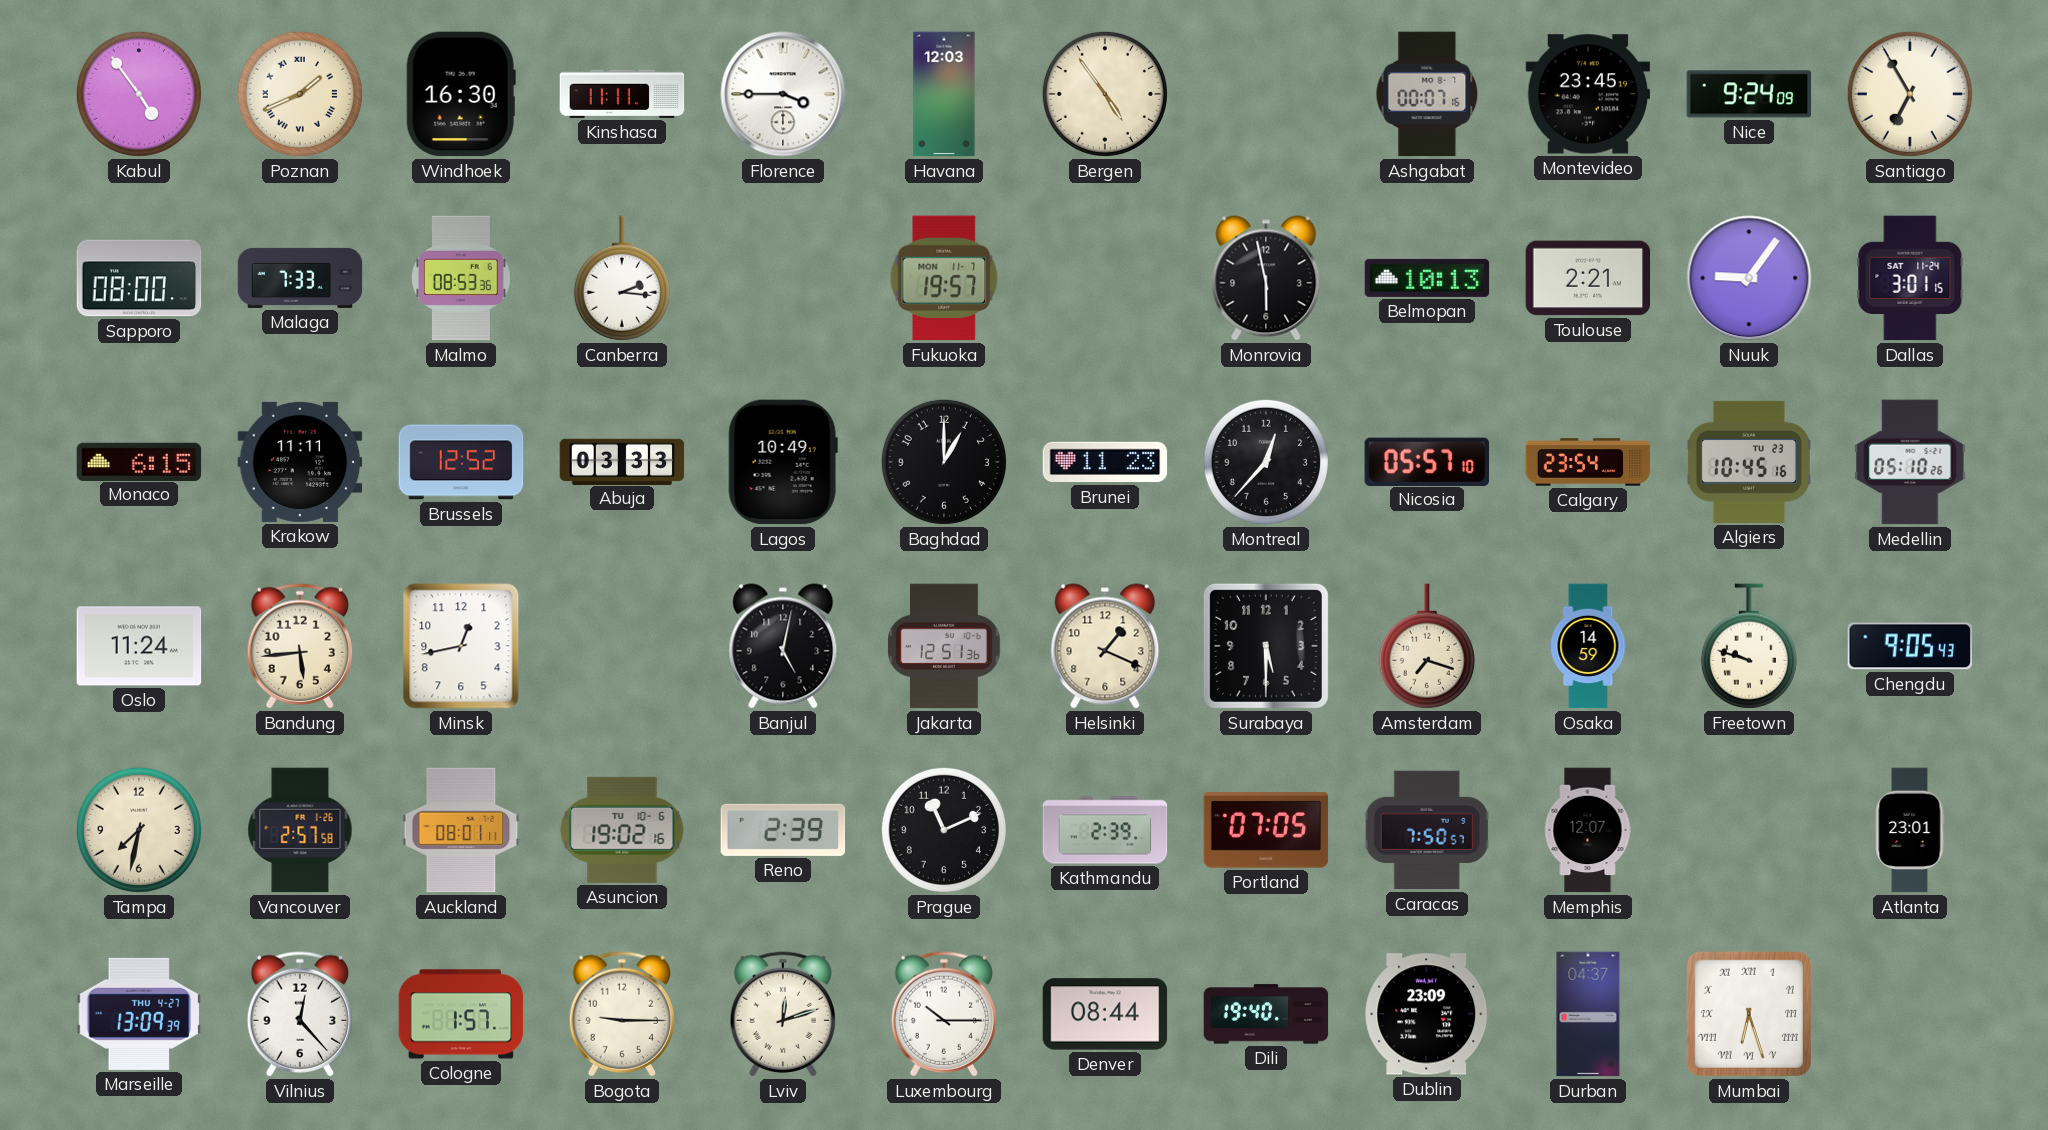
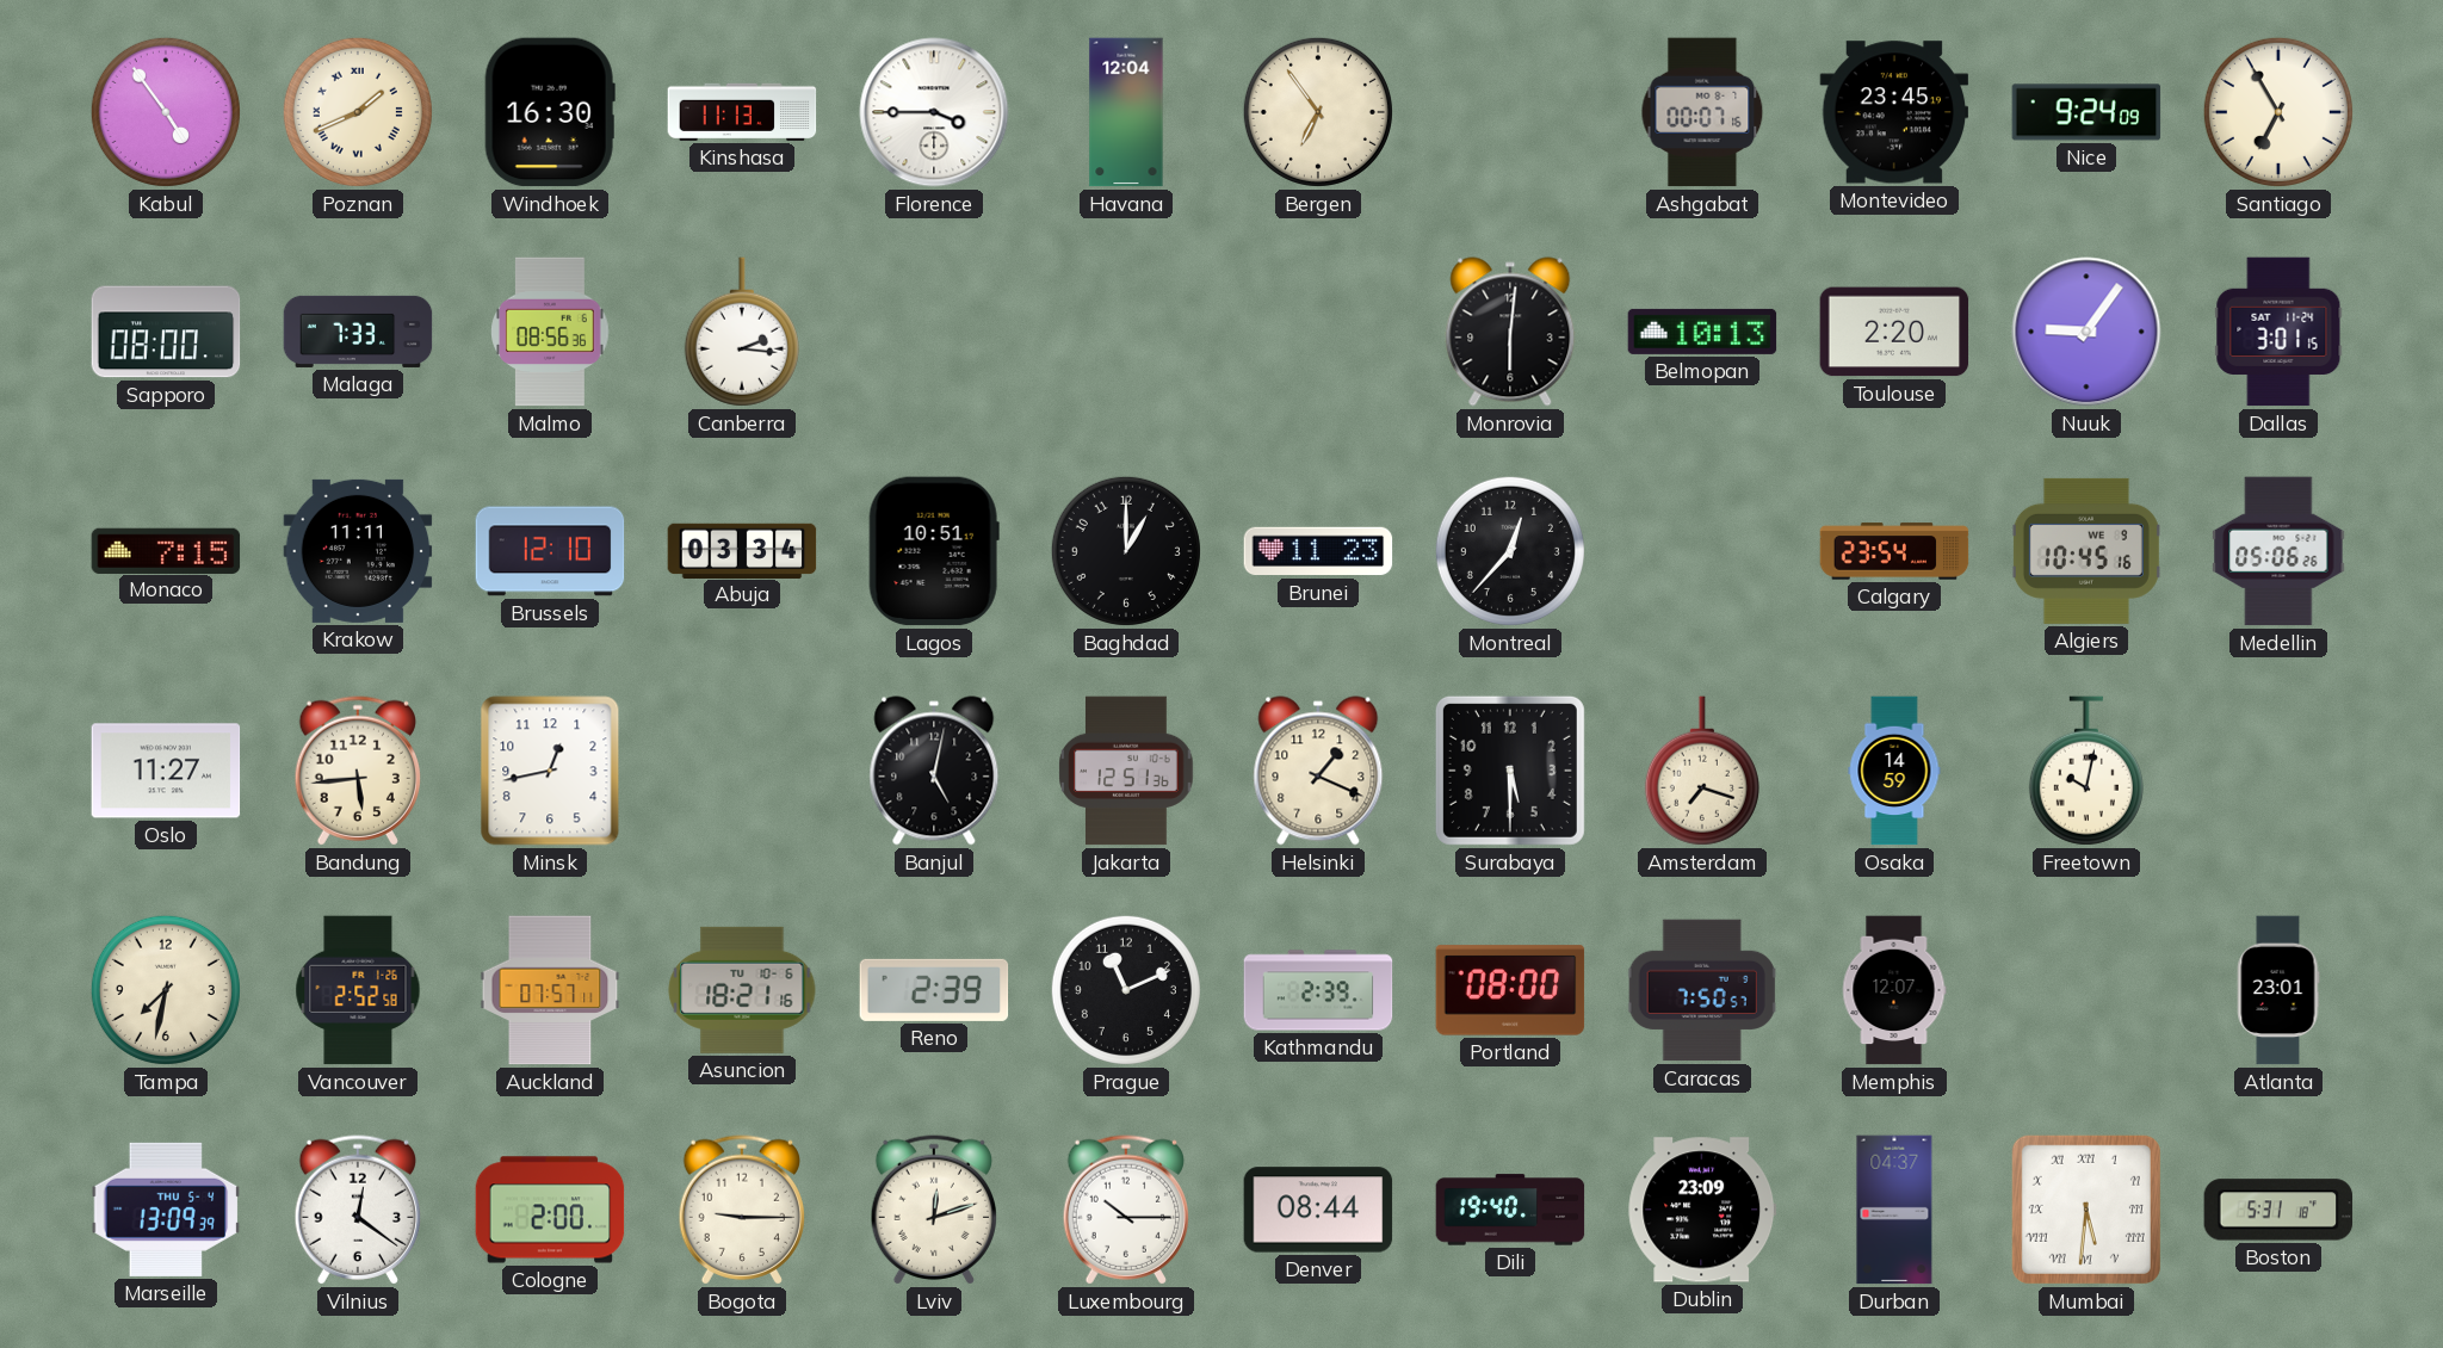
Kinshasa: 11:11 -> 11:13
Havana: 12:03 -> 12:04
Bergen: 4:54 -> 6:54
Malmo: 08:53 -> 08:56
Fukuoka: 19:57 -> none
Monrovia: 5:58 -> 6:01
Toulouse: 2:21 -> 2:20
Monaco: 6:15 -> 7:15
Brussels: 12:52 -> 12:10
Abuja: 03:33 -> 03:34
Lagos: 10:49 -> 10:51
Nicosia: 05:57 -> none
Algiers date: TU 23 -> WE 9
Medellin: 05:10 -> 05:06
Oslo: 11:24 -> 11:27
Freetown: 9:48 -> 10:02
Chengdu: 9:05 -> none
Vancouver: 2:57 -> 2:52
Auckland: 08:01 -> 07:57
Asuncion: 19:02 -> 18:21
Portland: 07:05 -> 08:00
Marseille date: THU 4-27 -> THU 5-4
Vilnius: 12:23 -> 12:21
Cologne: 1:57 -> 2:00
Mumbai: 6:27 -> 5:31
Boston: none -> 5:31
